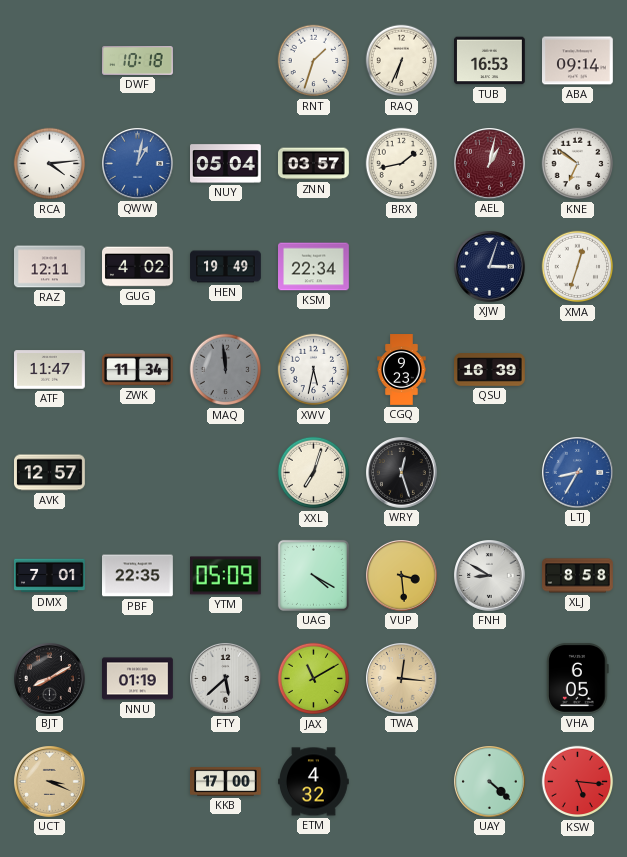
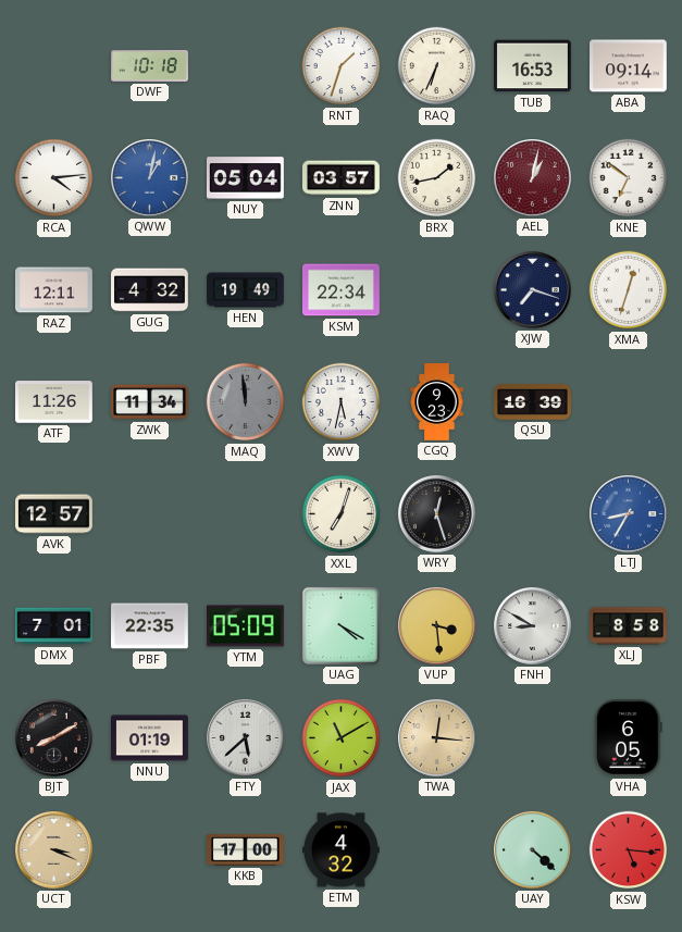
GUG: 4:02 -> 4:32
XJW: 3:03 -> 7:18
ATF: 11:47 -> 11:26
